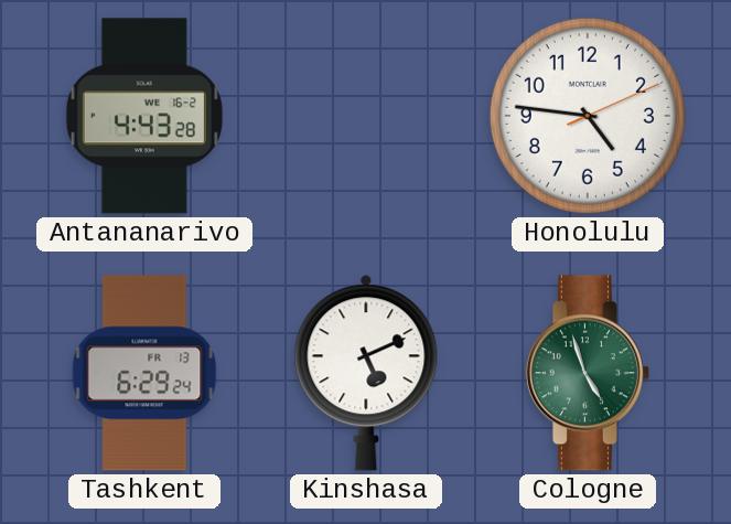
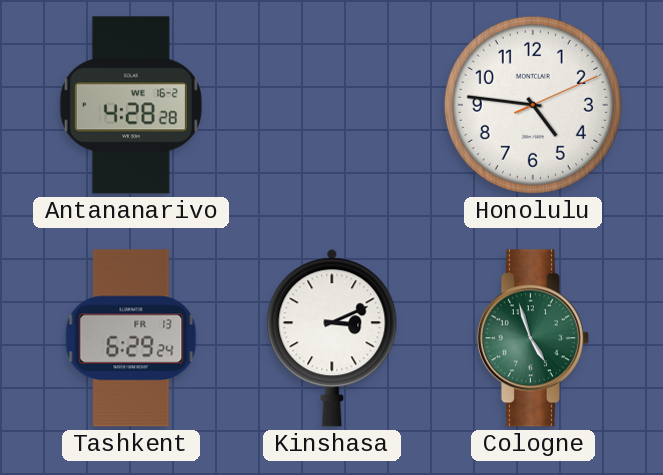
Antananarivo: 4:43 -> 4:28
Kinshasa: 5:11 -> 3:11
